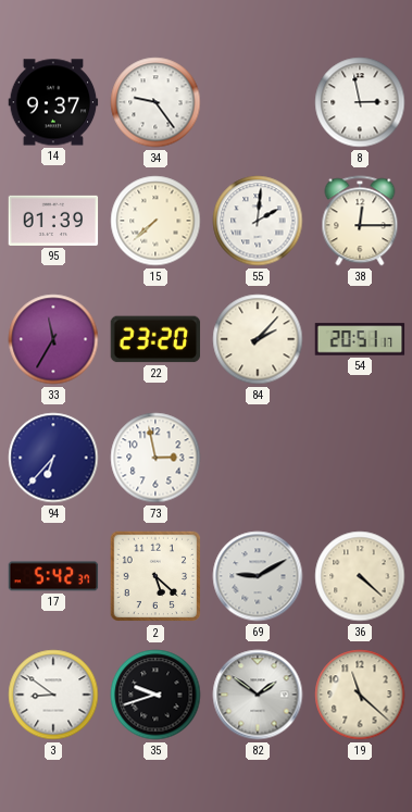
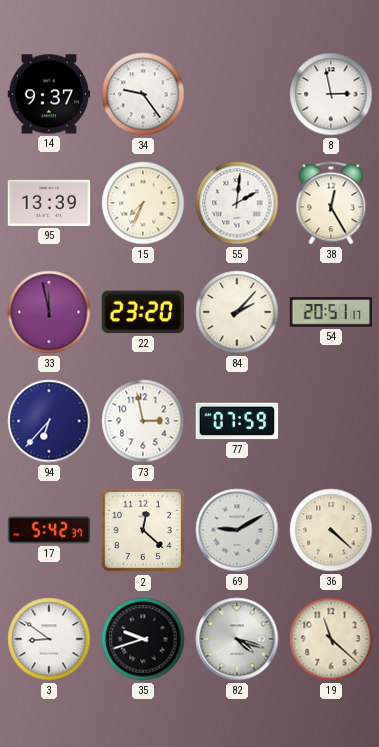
95: 01:39 -> 13:39
15: 7:38 -> 7:34
38: 12:15 -> 12:25
33: 11:35 -> 11:58
77: none -> 07:59
2: 5:22 -> 12:22
82: 1:51 -> 4:18
